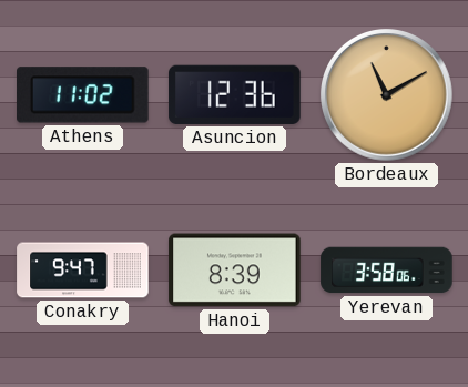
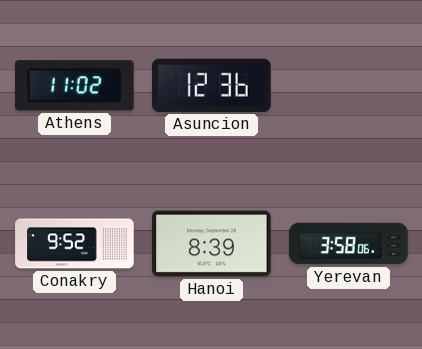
Bordeaux: 11:10 -> none
Conakry: 9:47 -> 9:52
